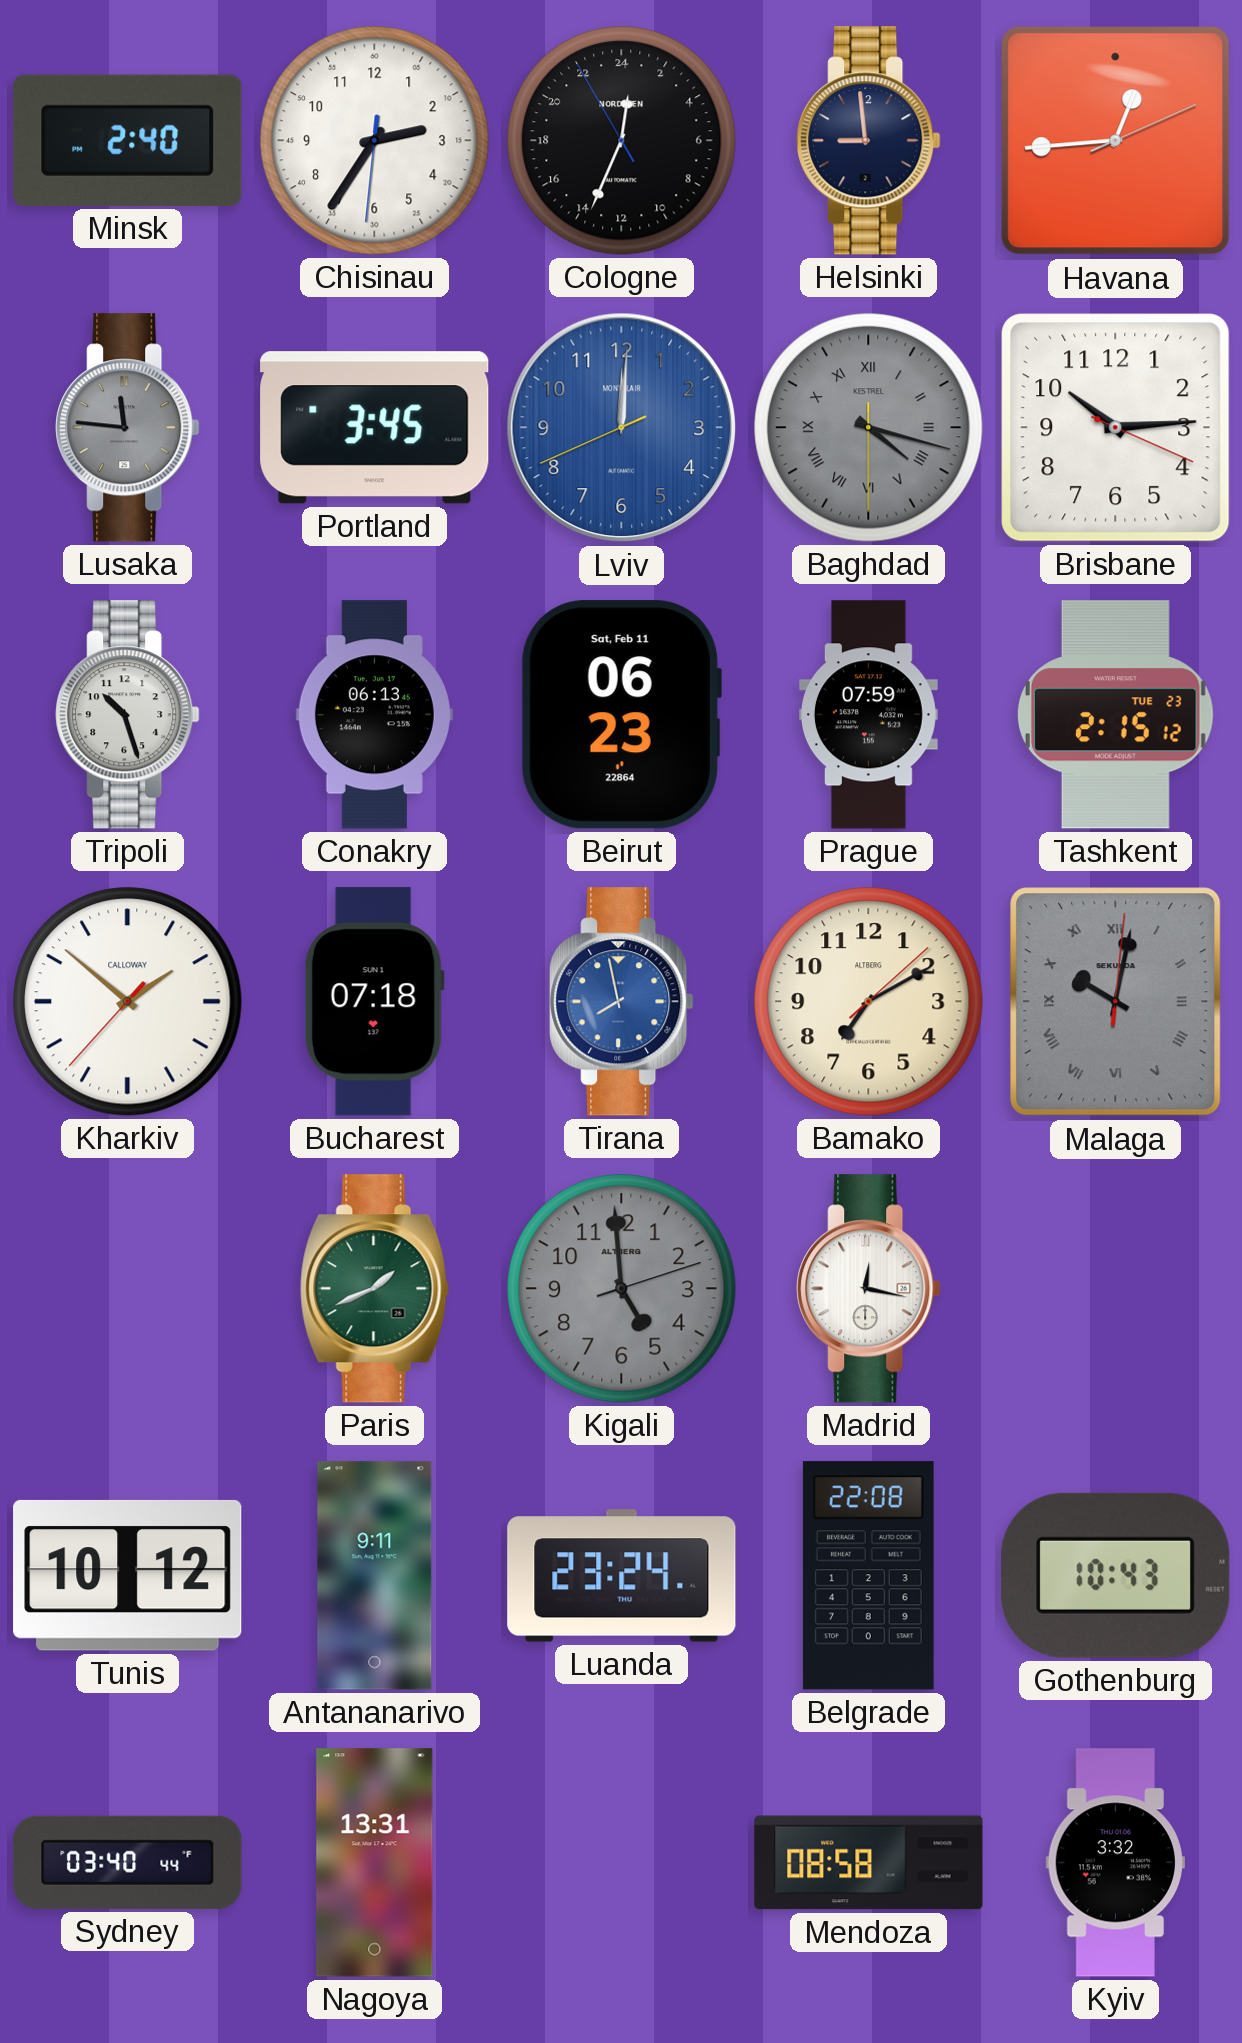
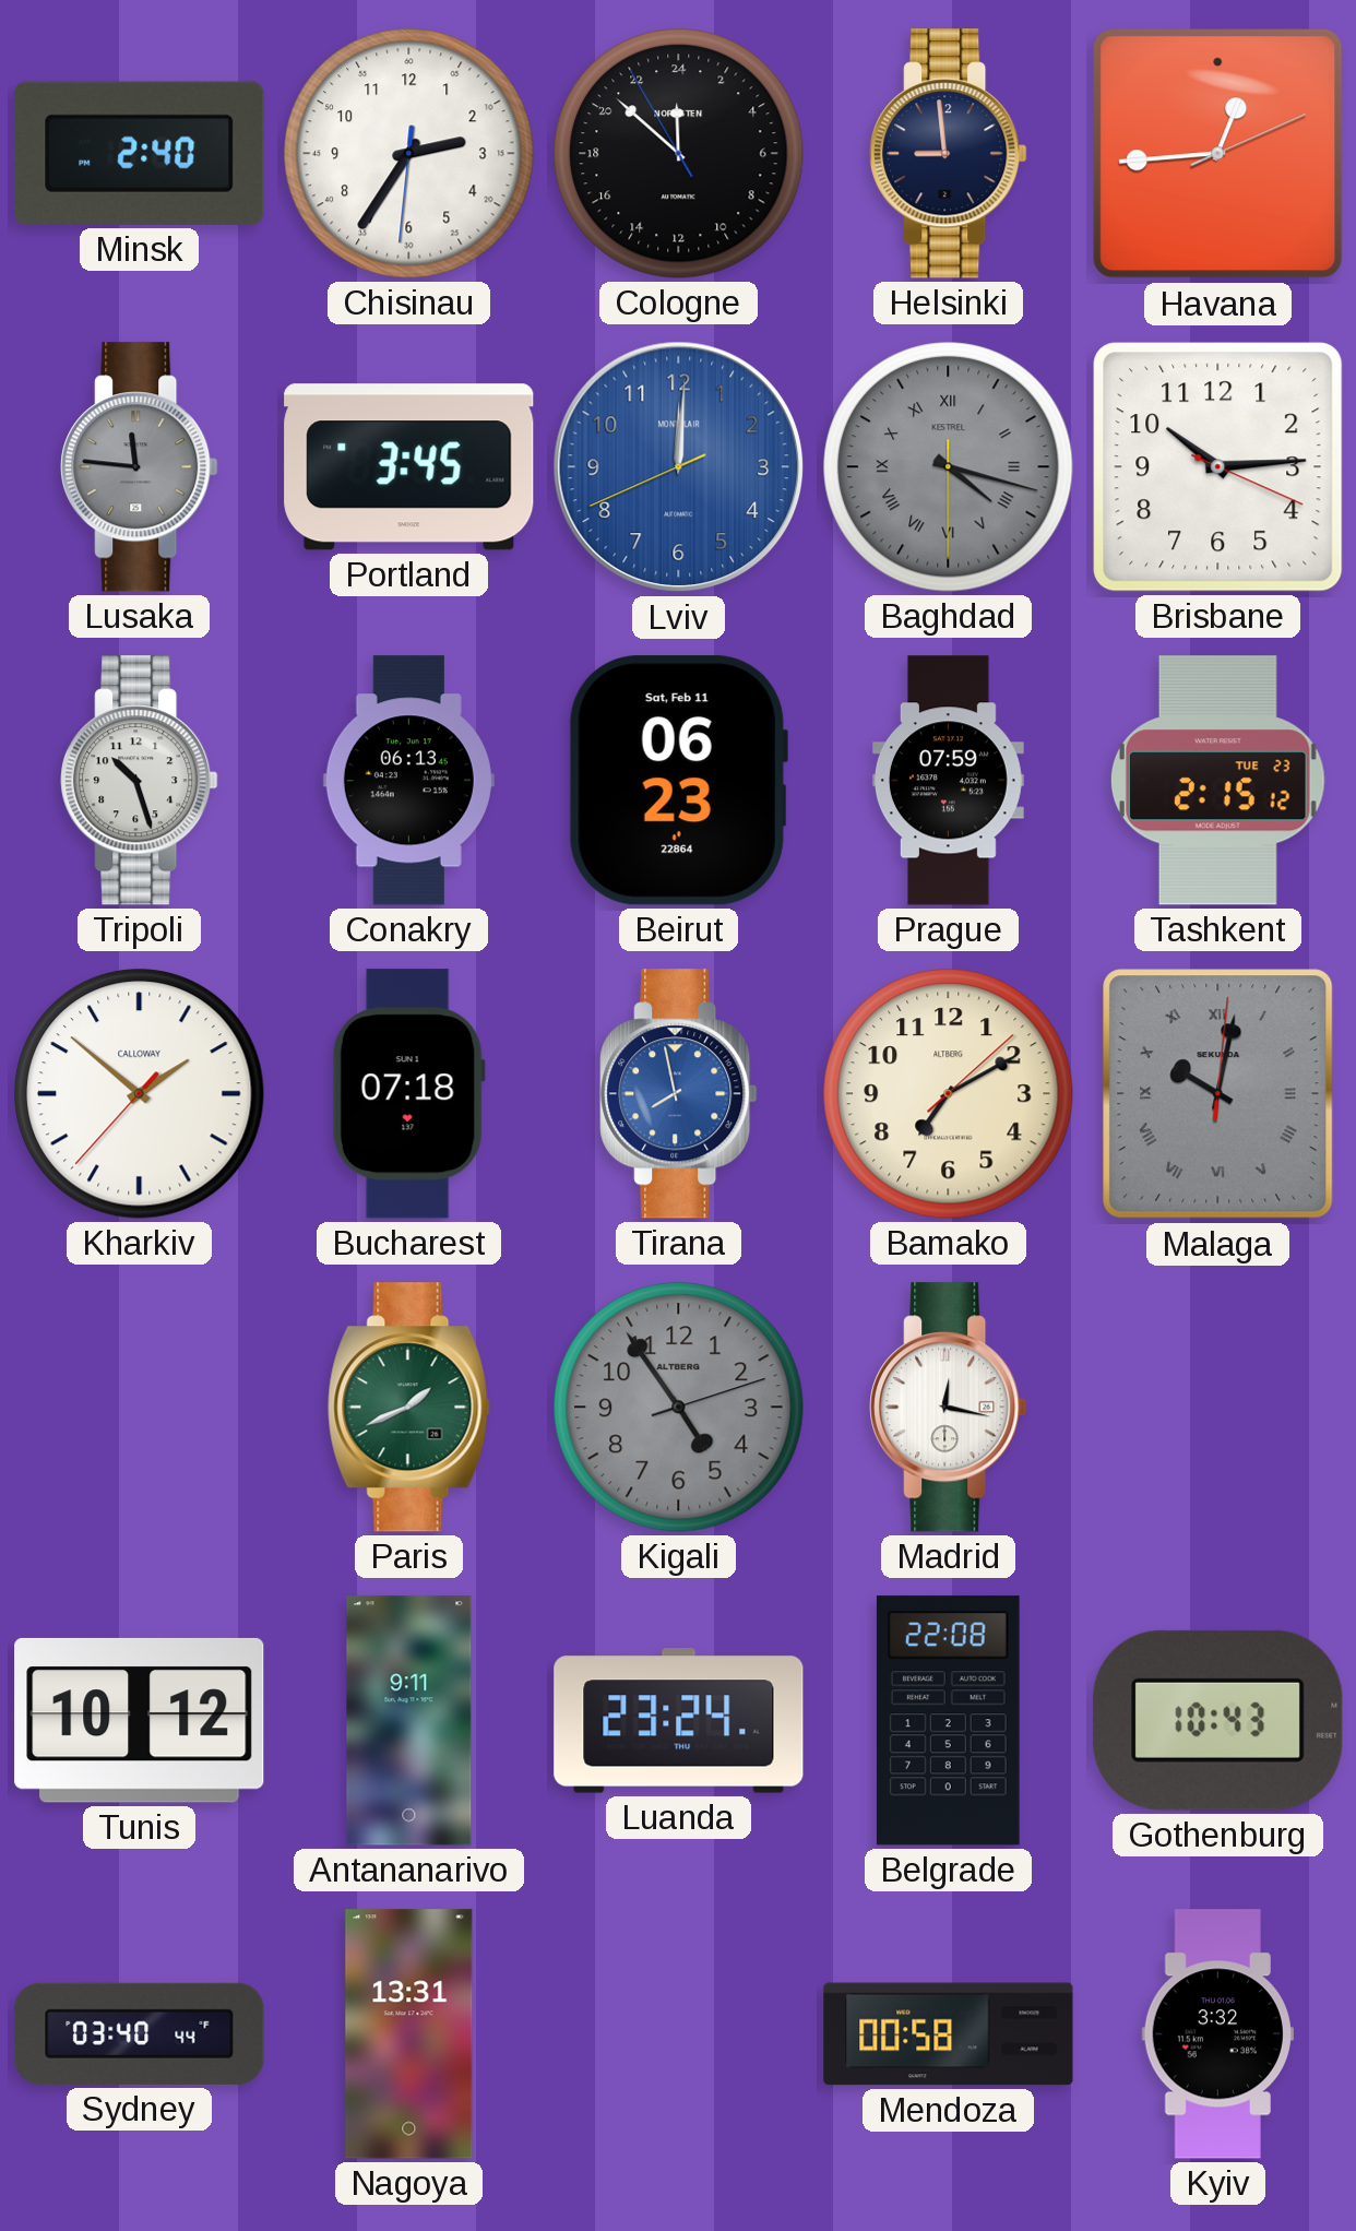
Cologne: 0:33 -> 23:51
Kigali: 4:59 -> 4:54
Mendoza: 08:58 -> 00:58
